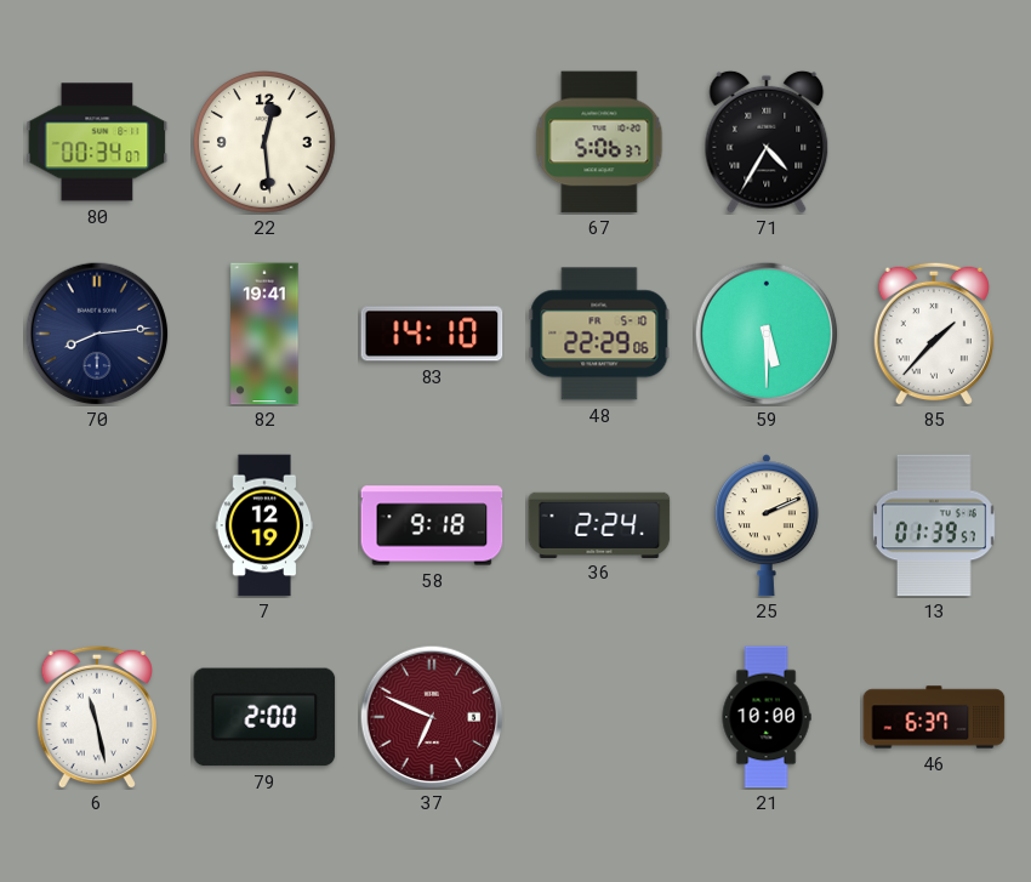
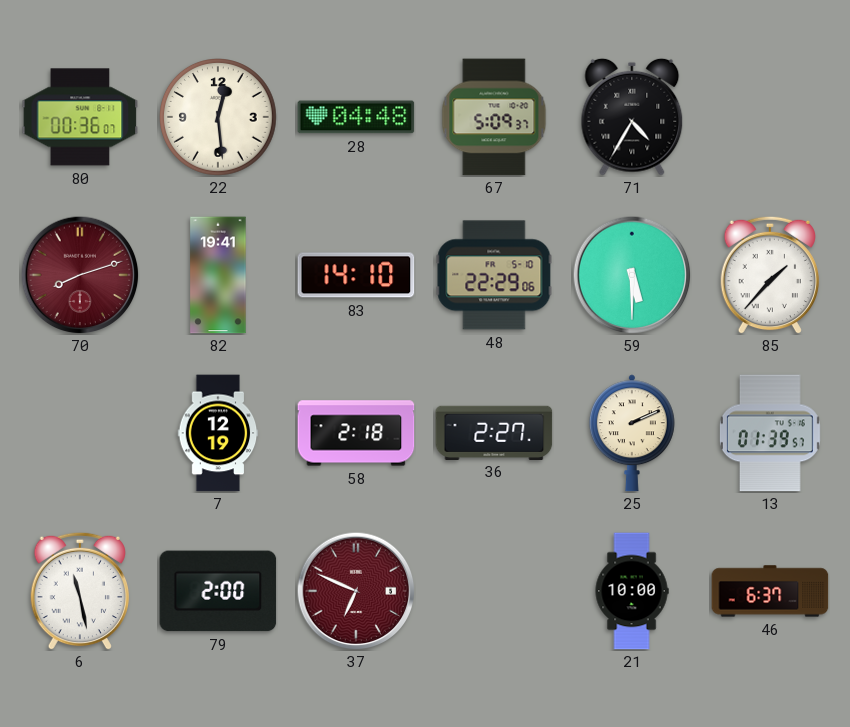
80: 00:34 -> 00:36
28: none -> 04:48
67: 5:06 -> 5:09
70: 8:14 -> 8:12
70 dial: navy -> burgundy
58: 9:18 -> 2:18
36: 2:24 -> 2:27
